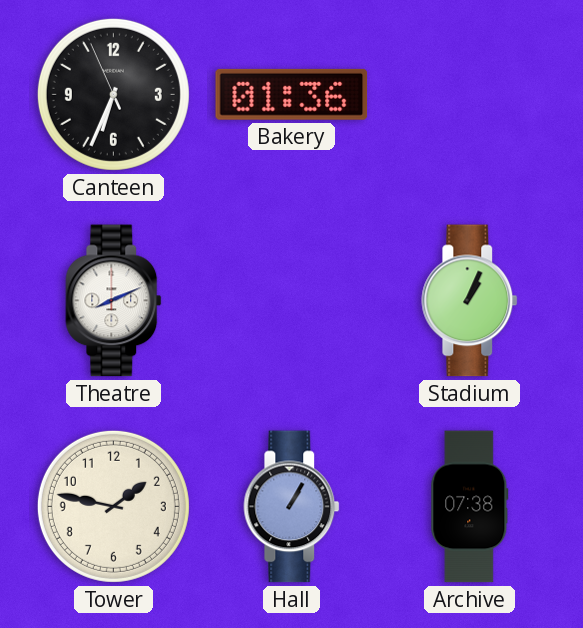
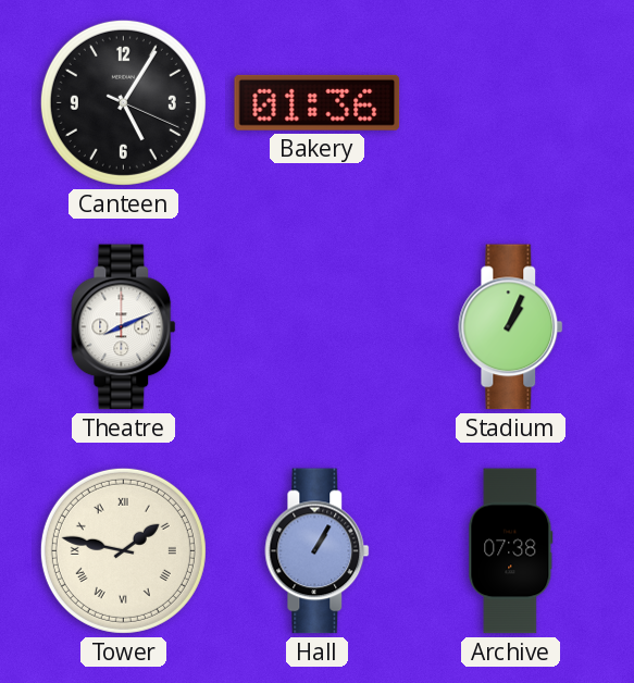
Canteen: 6:33 -> 5:05
Tower numerals: Arabic -> Roman
